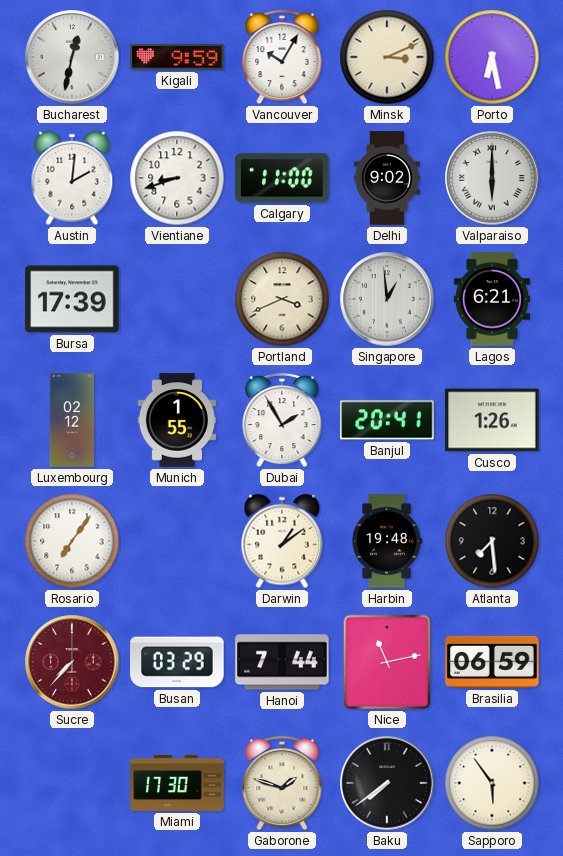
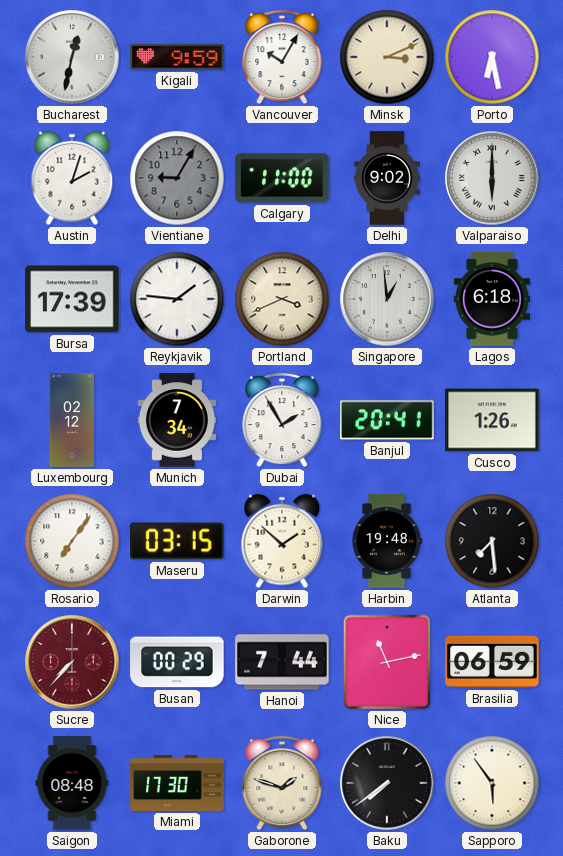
Austin: 2:01 -> 2:03
Vientiane: 8:42 -> 9:05
Vientiane dial: white -> grey
Reykjavik: none -> 1:46
Lagos: 6:21 -> 6:18
Munich: 1:55 -> 7:34
Maseru: none -> 03:15
Darwin: 1:09 -> 1:52
Busan: 03:29 -> 00:29
Saigon: none -> 08:48
